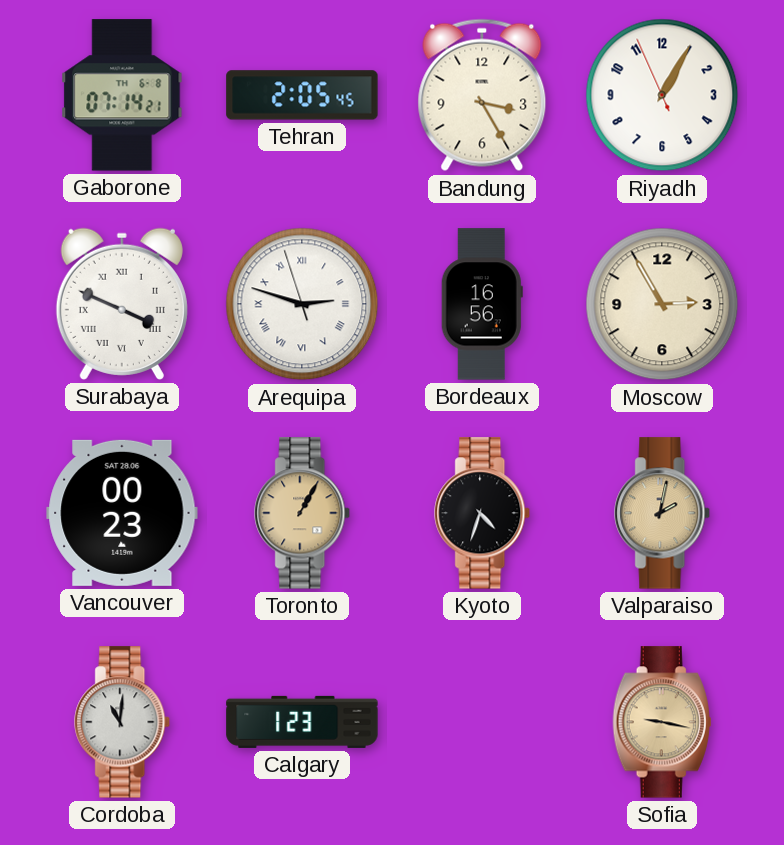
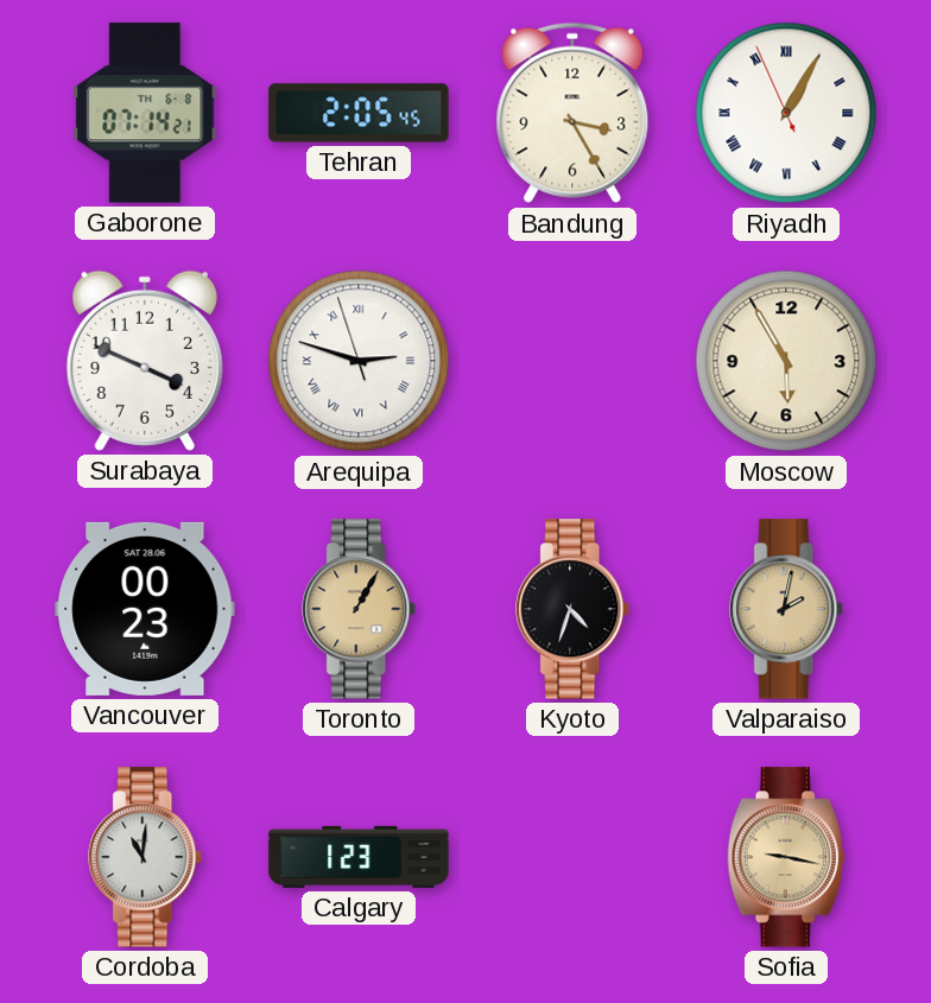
Riyadh numerals: Arabic -> Roman
Surabaya numerals: Roman -> Arabic
Bordeaux: 16:56 -> none
Moscow: 2:55 -> 5:55
